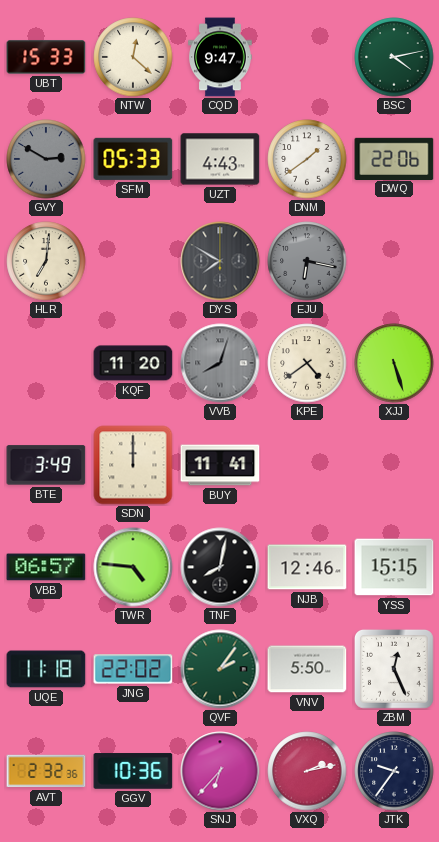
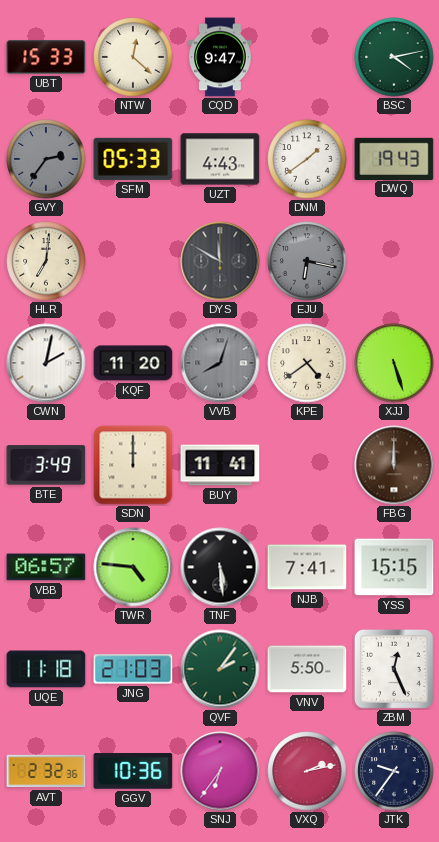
GVY: 2:50 -> 2:36
DWQ: 22:06 -> 19:43
DYS: 7:50 -> 11:50
CWN: none -> 2:02
FBG: none -> 12:00
TNF: 8:02 -> 5:29
NJB: 12:46 -> 7:41
JNG: 22:02 -> 21:03
SNJ: 6:37 -> 6:36
